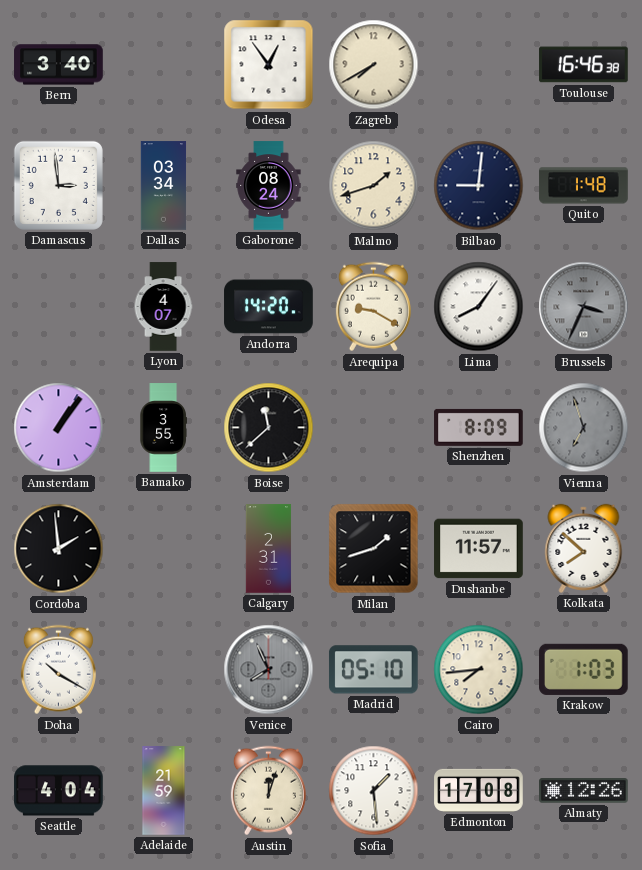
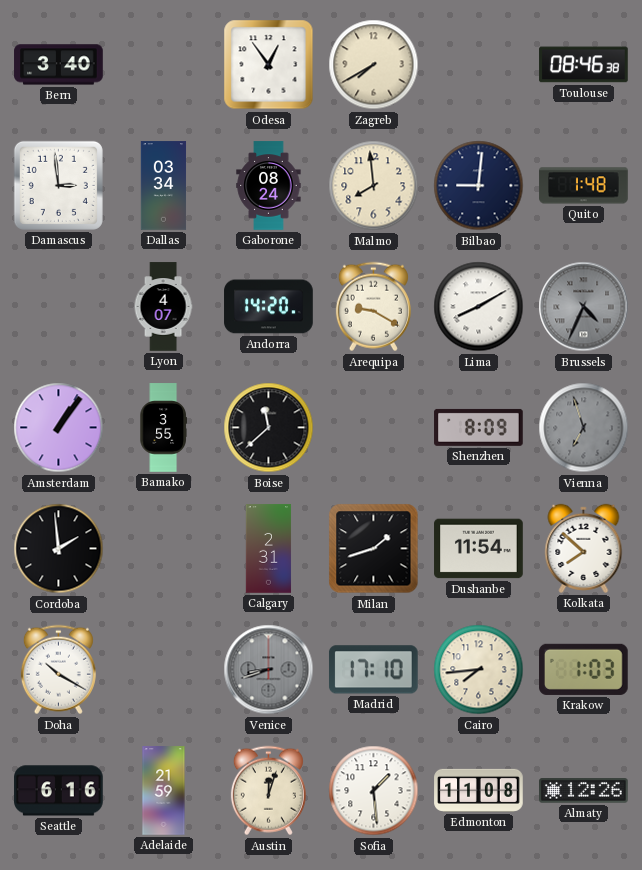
Toulouse: 16:46 -> 08:46
Malmo: 1:42 -> 7:59
Lima: 8:06 -> 8:10
Brussels: 3:34 -> 4:34
Dushanbe: 11:57 -> 11:54
Venice: 7:56 -> 8:42
Madrid: 05:10 -> 17:10
Seattle: 4:04 -> 6:16
Edmonton: 17:08 -> 11:08
